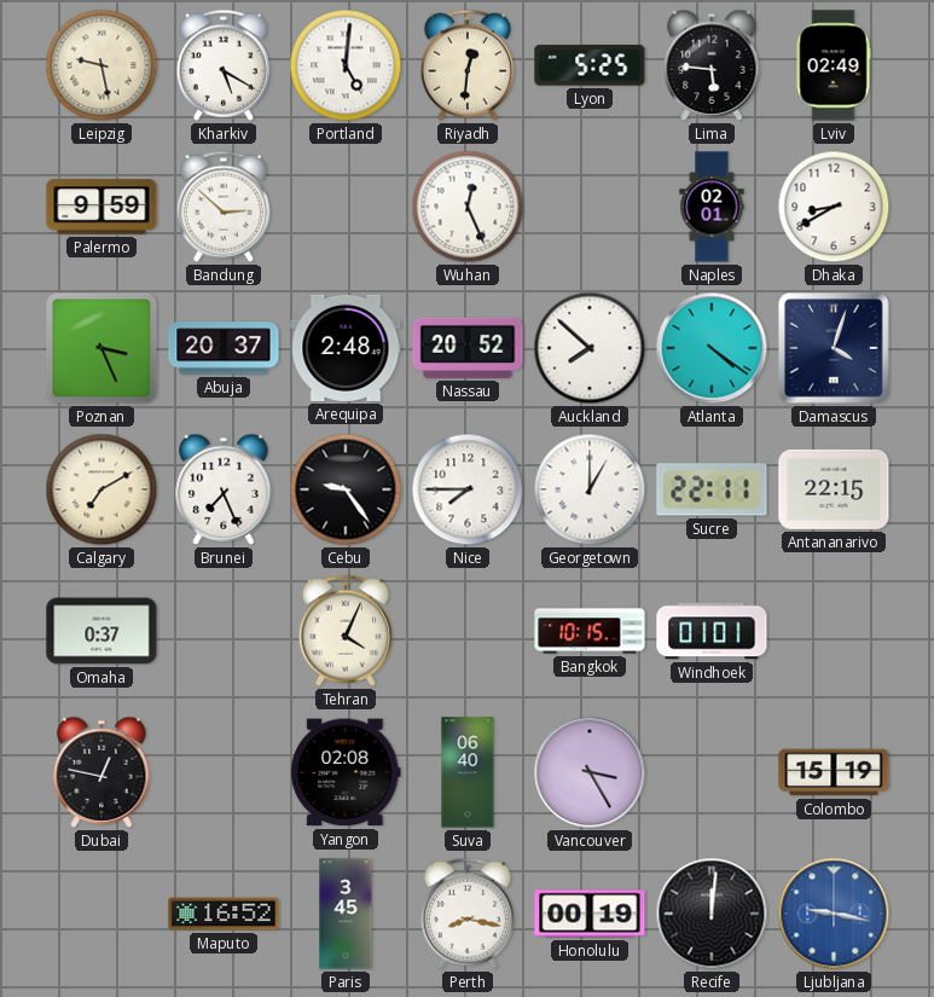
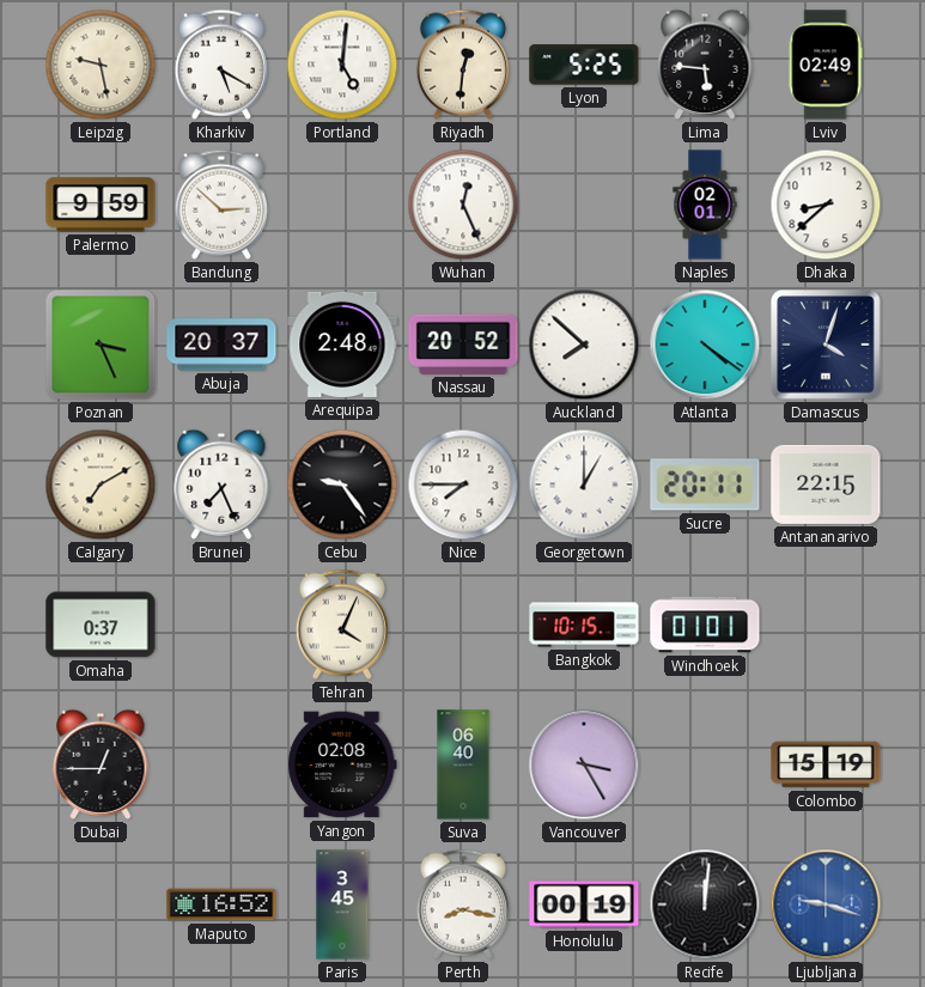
Dhaka: 8:40 -> 8:38
Sucre: 22:11 -> 20:11
Dubai: 12:47 -> 12:45
Ljubljana: 9:17 -> 9:18
